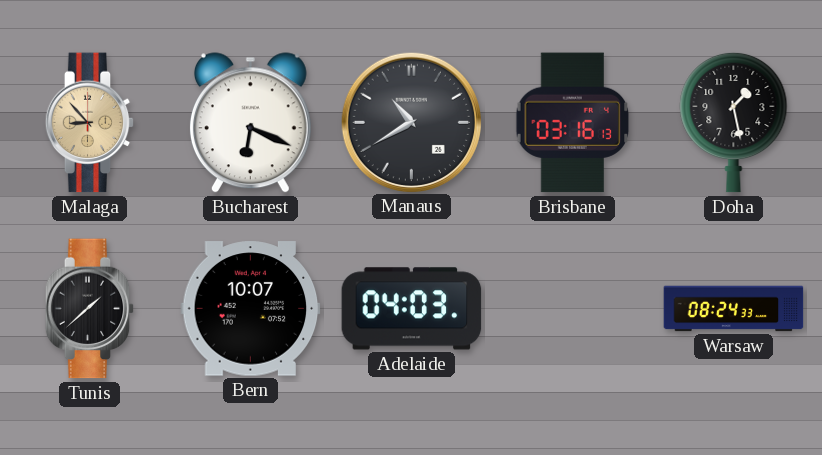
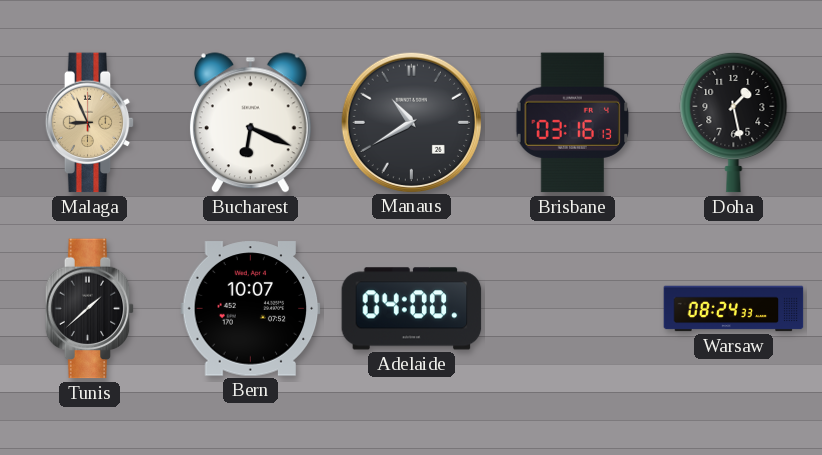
Malaga: 8:53 -> 8:56
Adelaide: 04:03 -> 04:00
